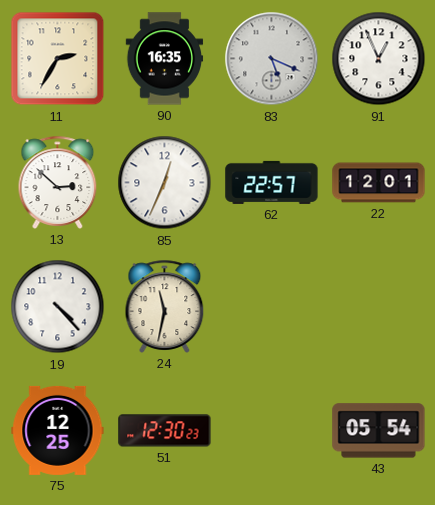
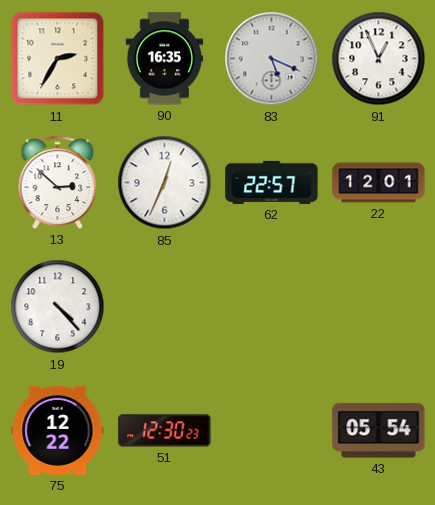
24: 11:32 -> none
75: 12:25 -> 12:22
